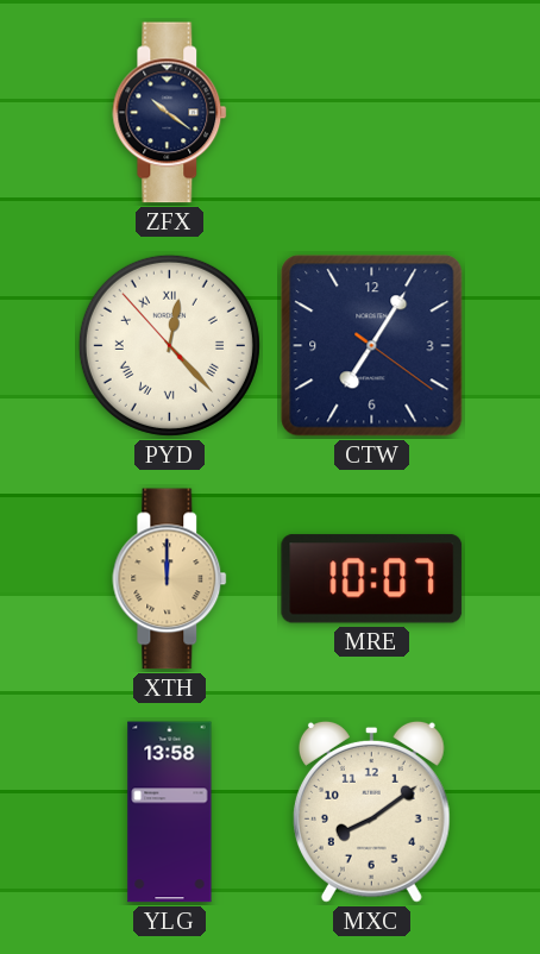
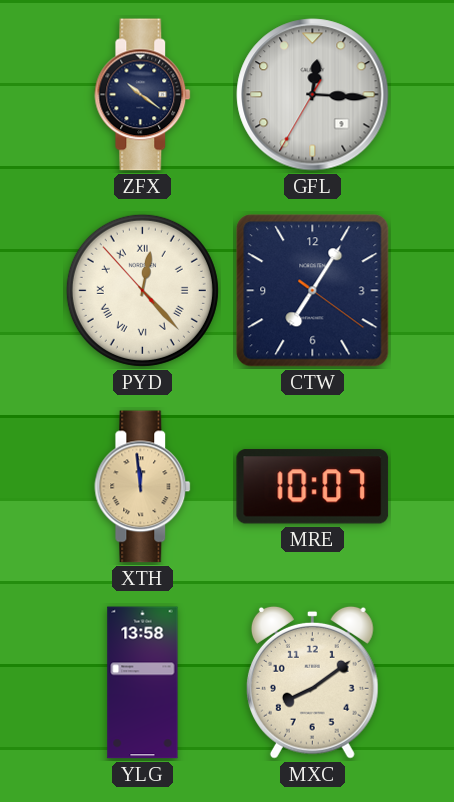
GFL: none -> 12:15
XTH: 12:00 -> 11:59
